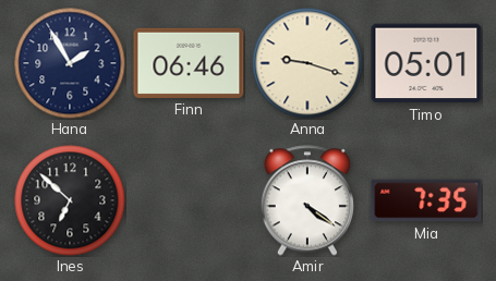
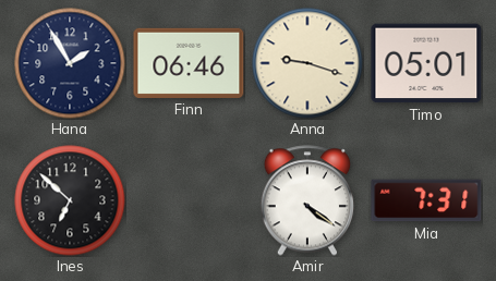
Mia: 7:35 -> 7:31
